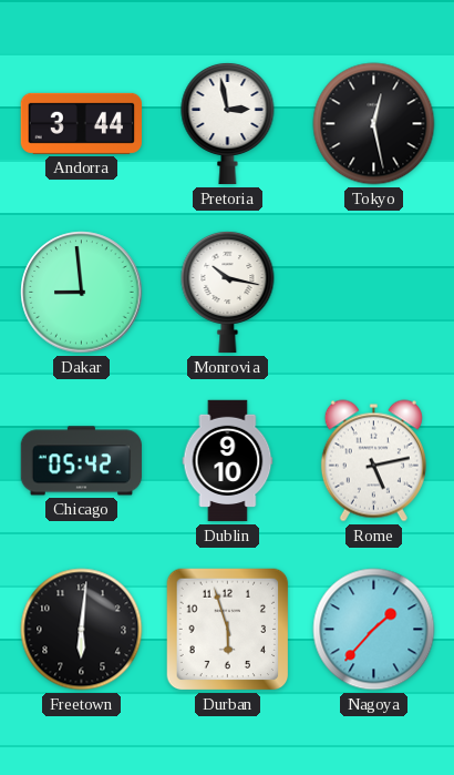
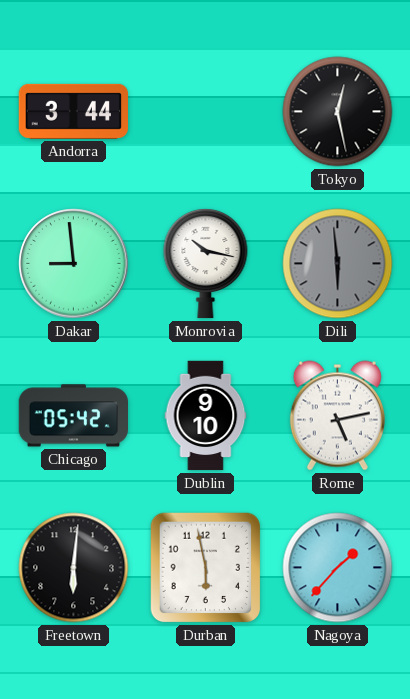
Pretoria: 2:58 -> none
Dili: none -> 5:59
Durban: 5:57 -> 5:58
